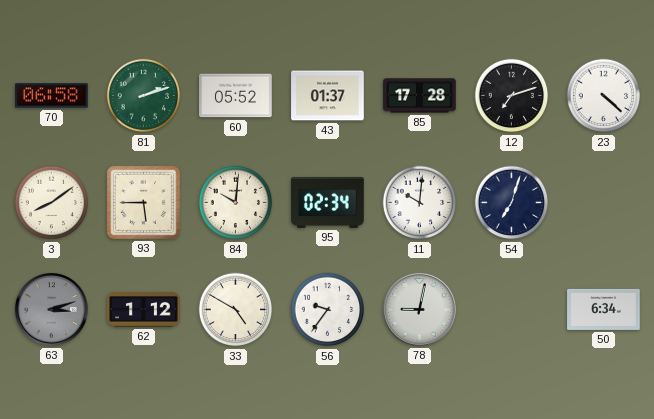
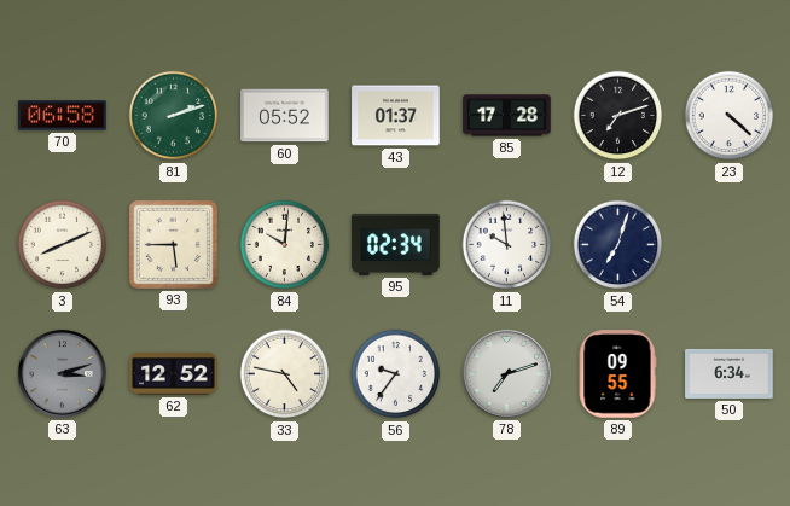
3: 8:09 -> 8:11
11: 10:01 -> 9:59
62: 1:12 -> 12:52
33: 4:50 -> 4:47
78: 9:02 -> 7:12
89: none -> 09:55
